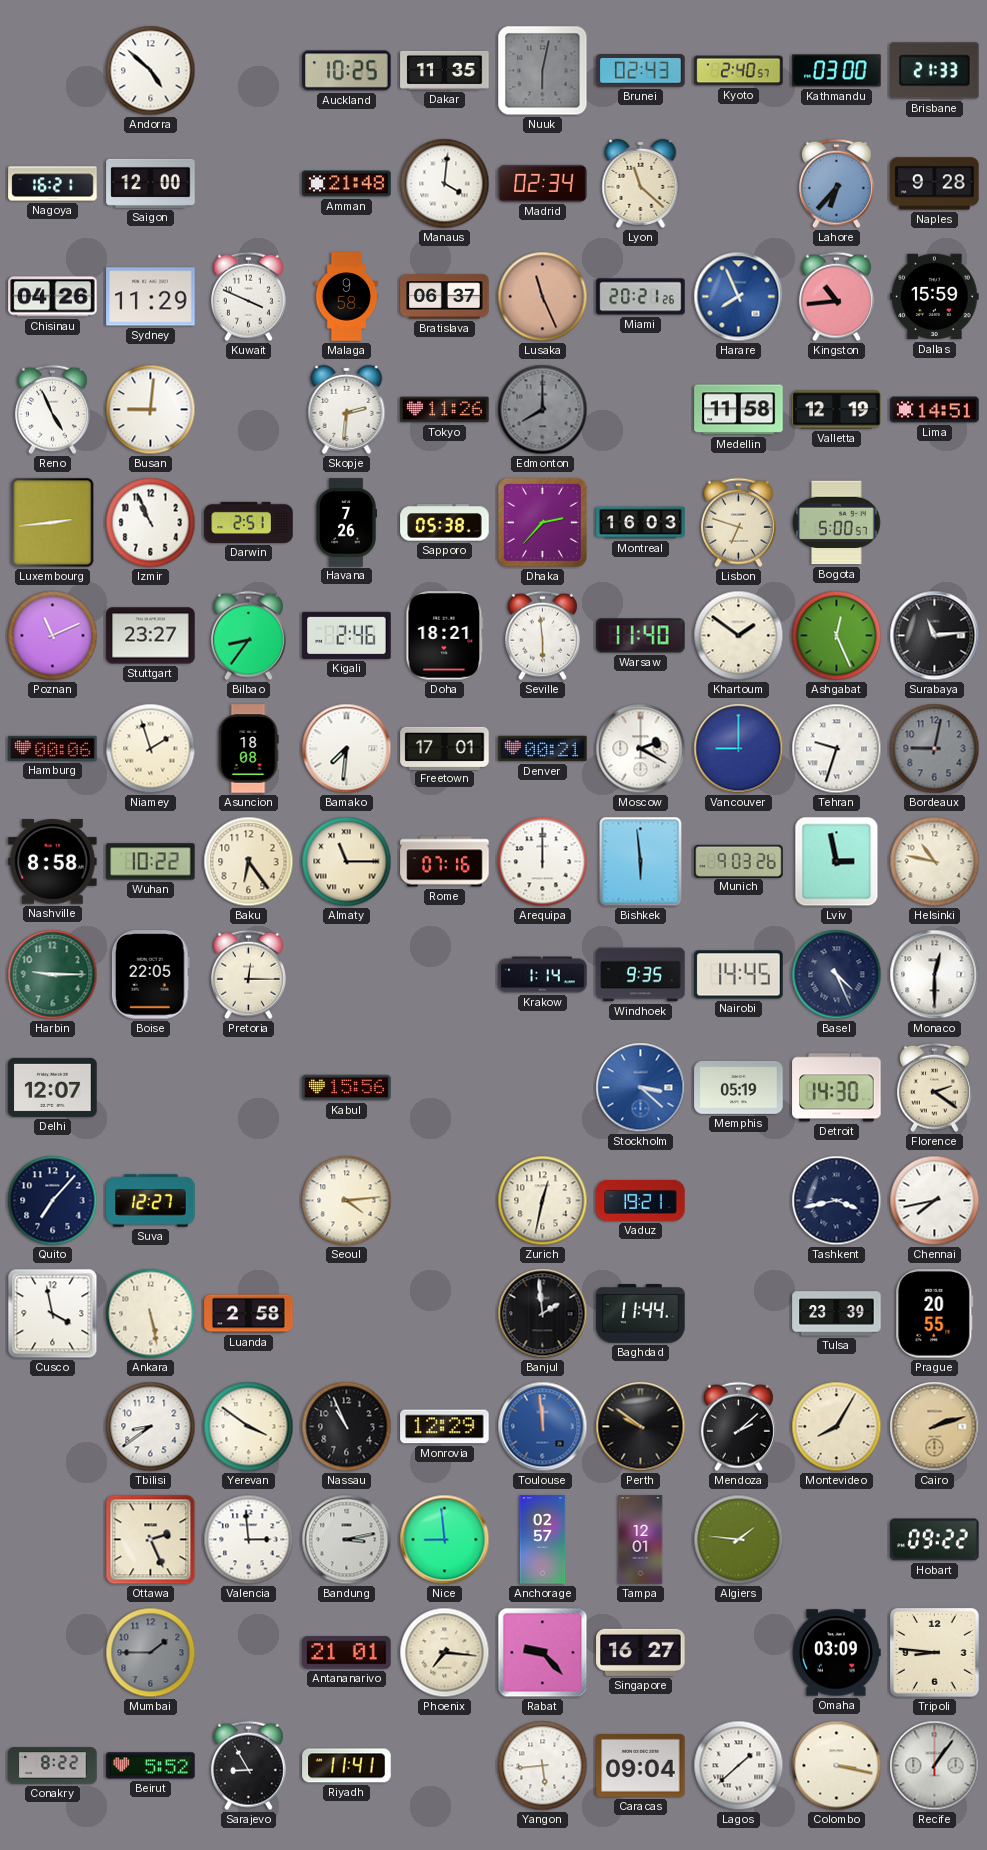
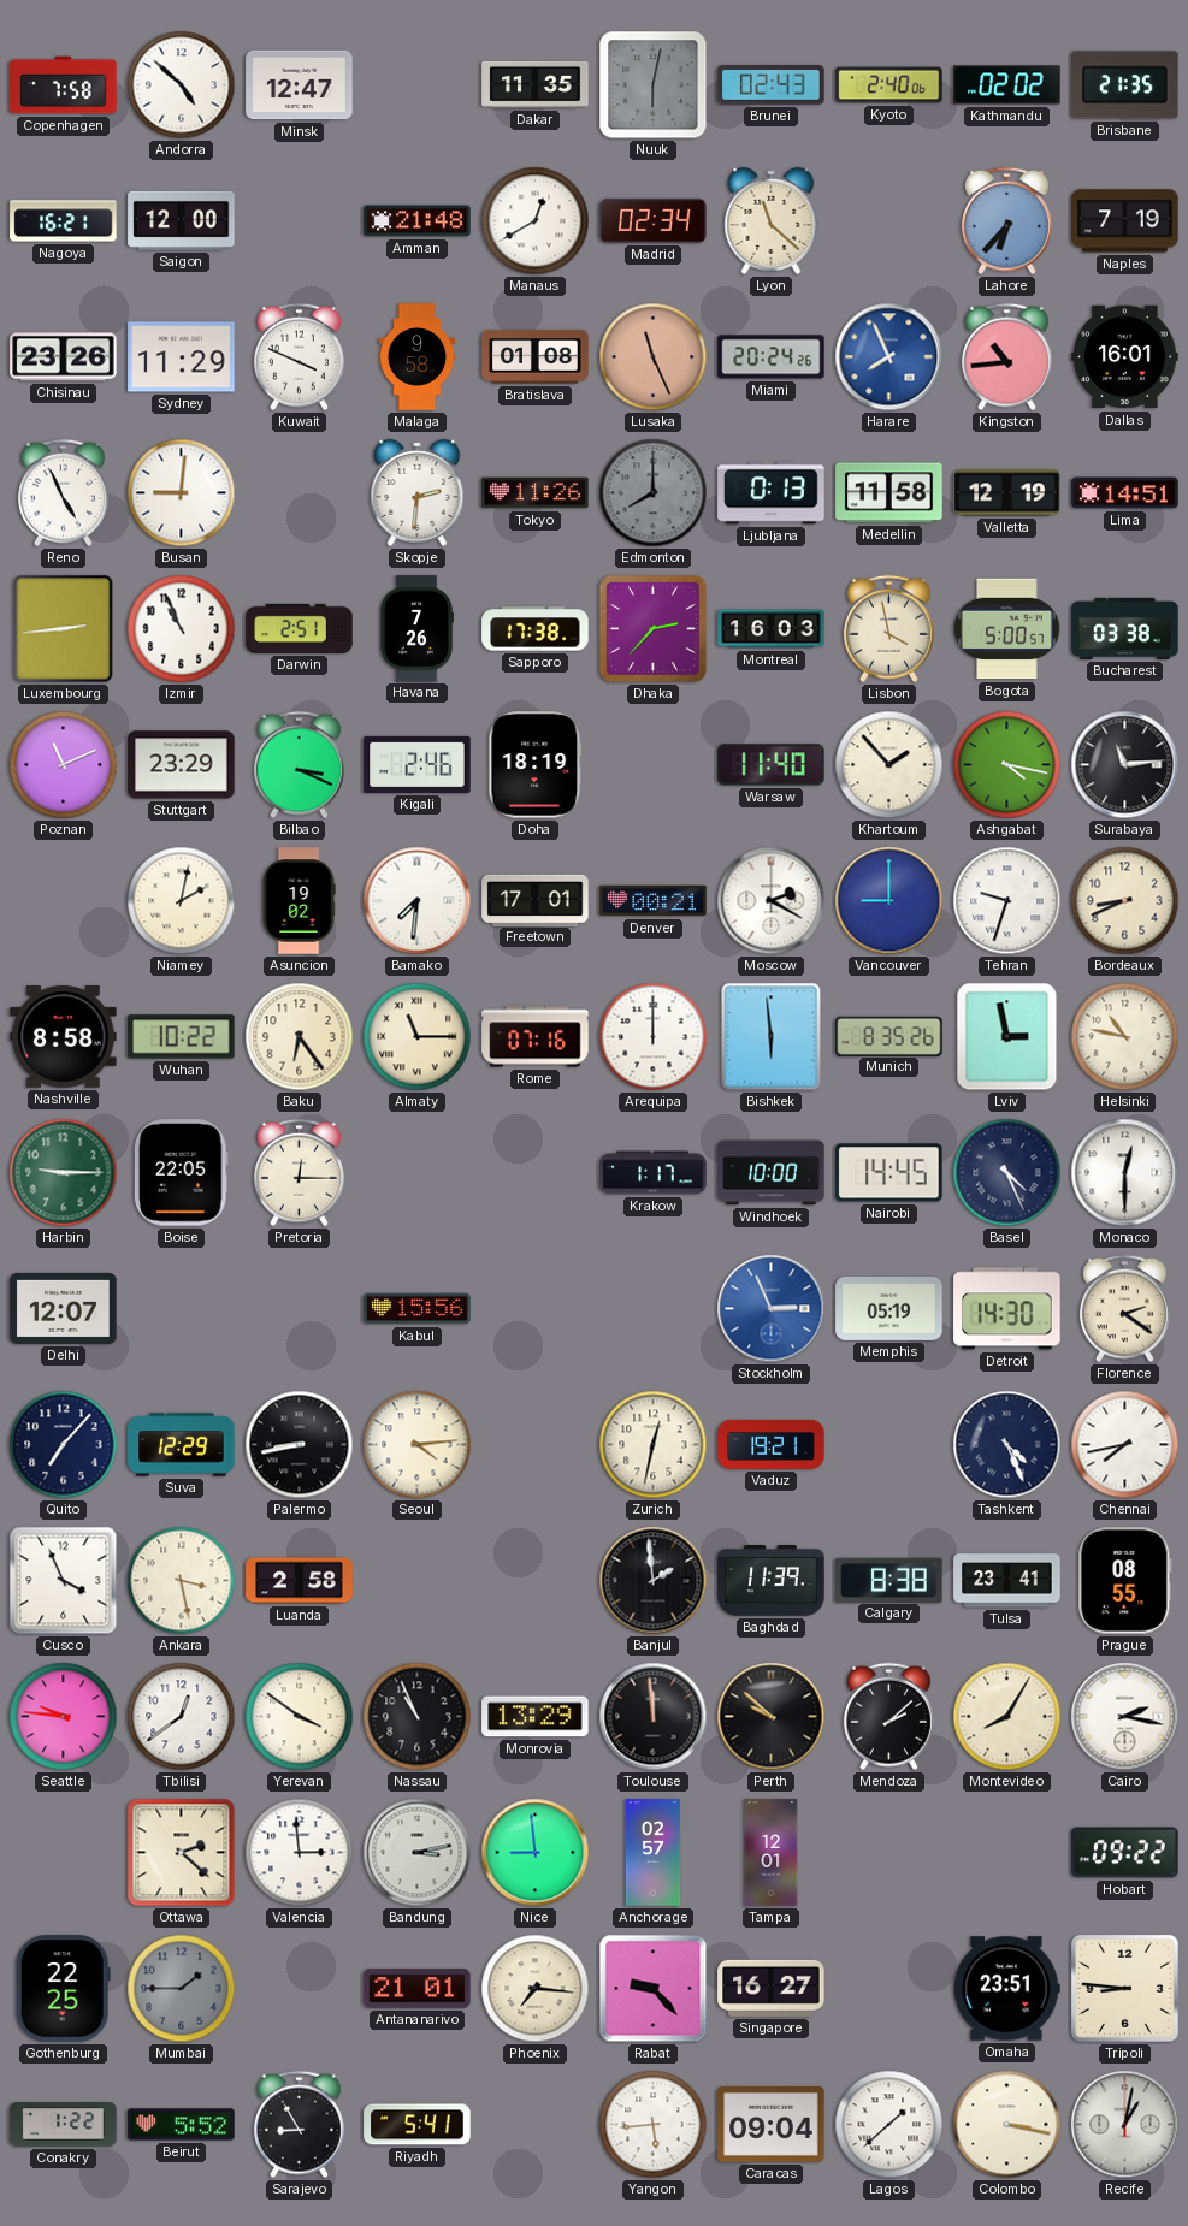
Copenhagen: none -> 7:58
Minsk: none -> 12:47
Auckland: 10:25 -> none
Kyoto: 2:40:57 -> 2:40:06
Kathmandu: 03:00 -> 02:02
Brisbane: 21:33 -> 21:35
Manaus: 4:01 -> 12:40
Naples: 9:28 -> 7:19
Chisinau: 04:26 -> 23:26
Bratislava: 06:37 -> 01:08
Miami: 20:21 -> 20:24
Dallas: 15:59 -> 16:01
Ljubljana: none -> 0:13
Sapporo: 05:38 -> 17:38
Lisbon: 6:48 -> 3:58
Bucharest: none -> 03:38
Stuttgart: 23:27 -> 23:29
Bilbao: 8:36 -> 3:19
Doha: 18:21 -> 18:19
Seville: 5:59 -> none
Khartoum: 1:51 -> 1:53
Ashgabat: 12:26 -> 4:17
Hamburg: 00:06 -> none
Niamey: 1:57 -> 2:02
Asuncion: 18:08 -> 19:02
Bordeaux: 9:02 -> 8:41
Bordeaux dial: grey -> cream
Munich: 9:03 -> 8:35
Krakow: 1:14 -> 1:17
Windhoek: 9:35 -> 10:00
Stockholm: 3:22 -> 2:56
Suva: 12:27 -> 12:29
Palermo: none -> 8:43
Tashkent: 3:43 -> 4:26
Cusco: 3:58 -> 3:56
Ankara: 5:28 -> 3:28
Baghdad: 11:44 -> 11:39
Calgary: none -> 8:38
Tulsa: 23:39 -> 23:41
Prague: 20:55 -> 08:55
Seattle: none -> 9:46
Tbilisi: 8:39 -> 12:39
Monrovia: 12:29 -> 13:29
Toulouse dial: blue -> black
Perth: 9:51 -> 9:52
Cairo: 2:12 -> 2:17
Cairo dial: champagne -> white
Ottawa: 2:26 -> 2:22
Algiers: 1:46 -> none
Gothenburg: none -> 22:25
Omaha: 03:09 -> 23:51
Conakry: 8:22 -> 1:22
Riyadh: 11:41 -> 5:41
Recife: 1:06 -> 1:02
